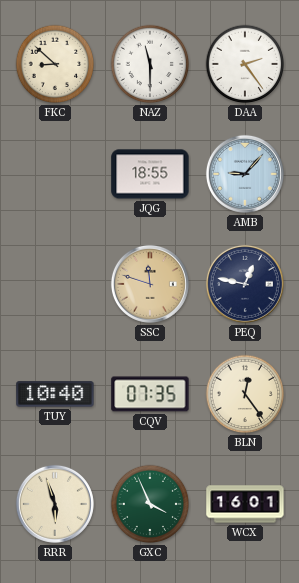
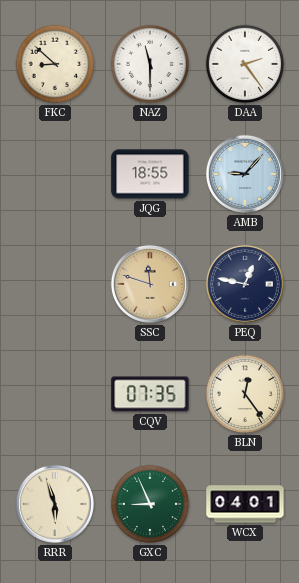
TUY: 10:40 -> none
GXC: 3:56 -> 8:56
WCX: 16:01 -> 04:01
